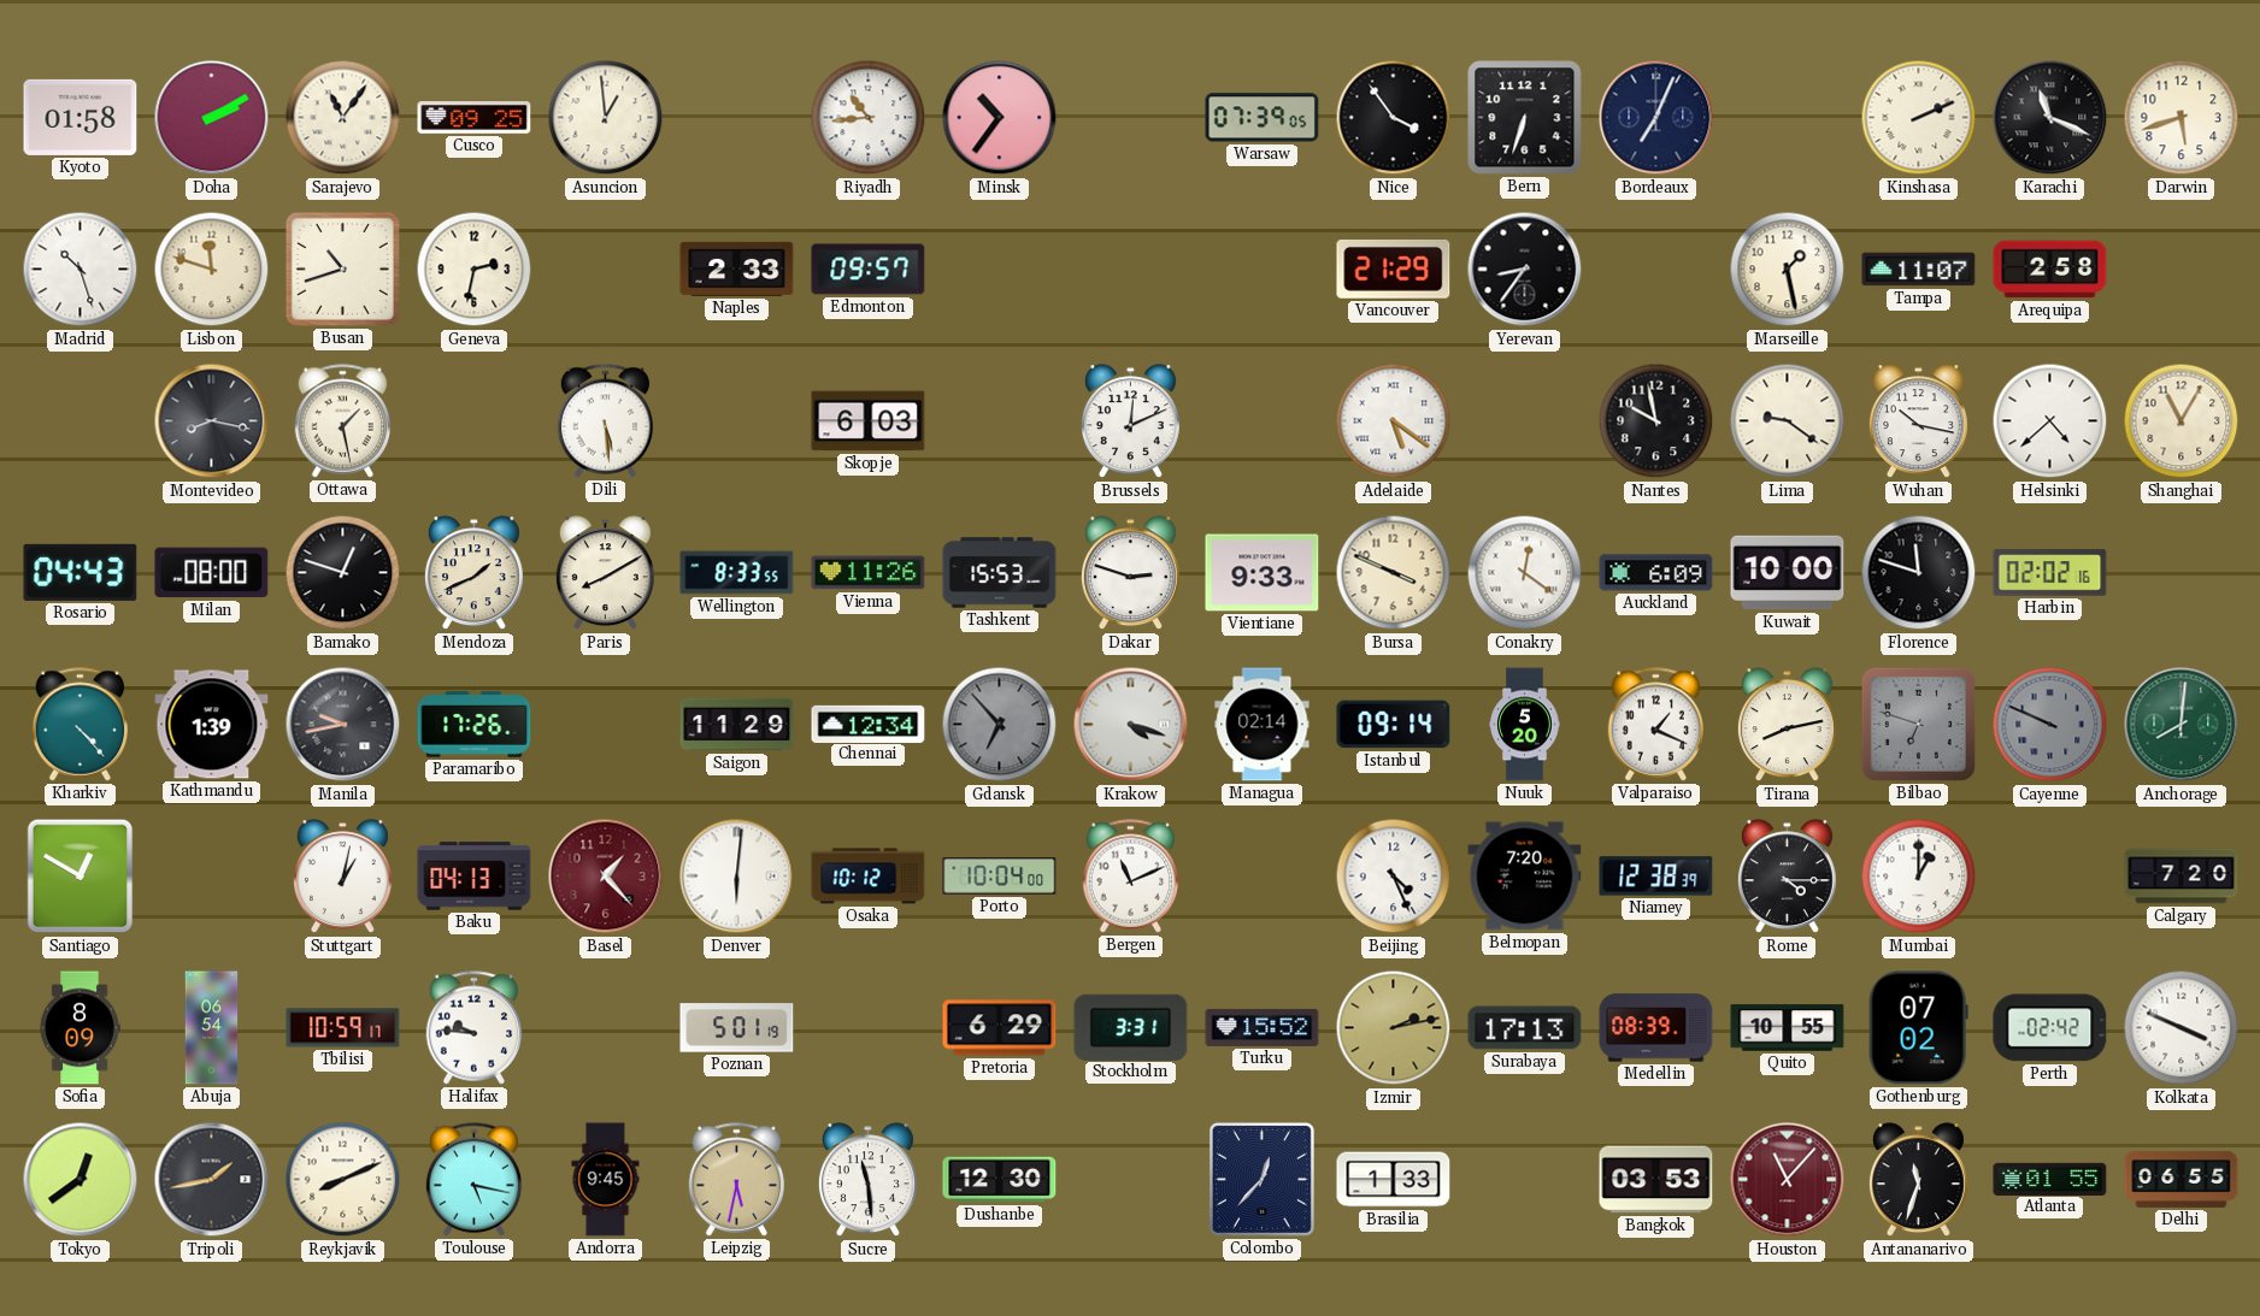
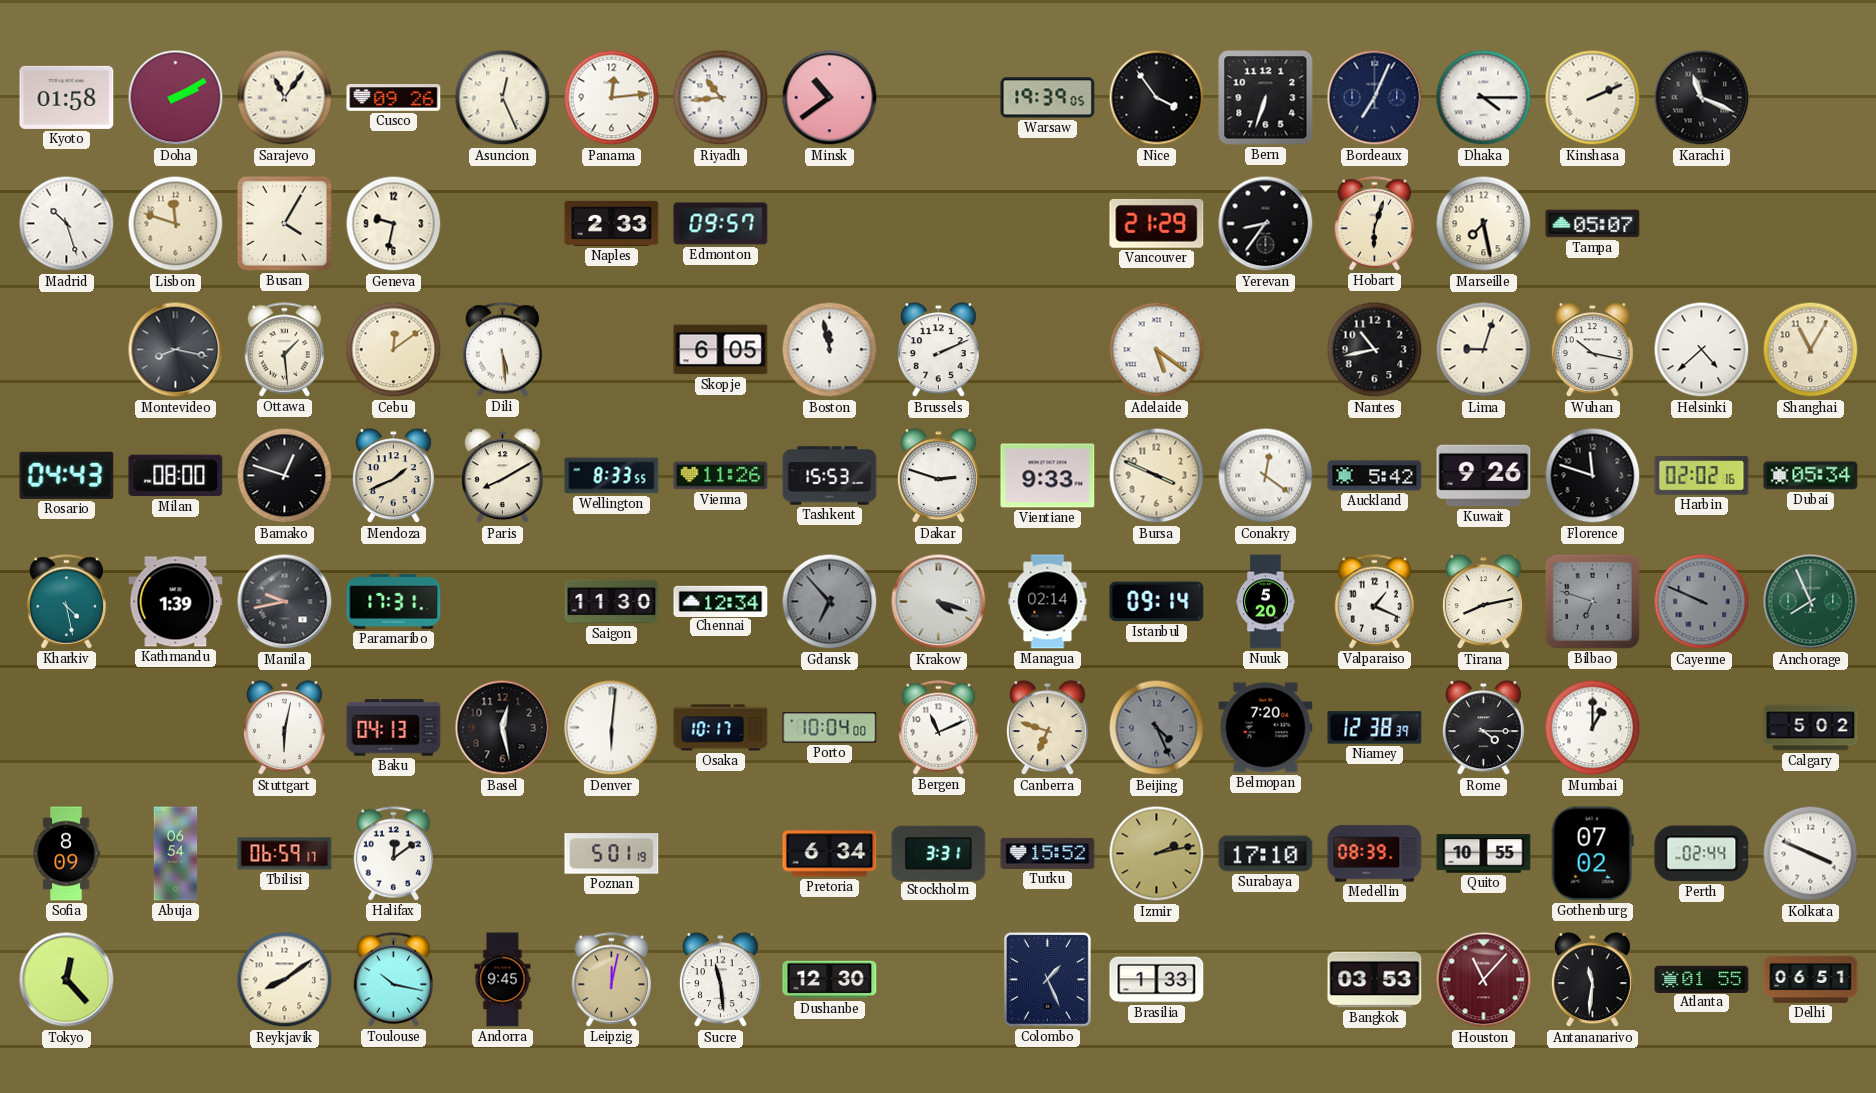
Cusco: 09:25 -> 09:26
Asuncion: 12:59 -> 12:26
Panama: none -> 12:14
Minsk: 10:36 -> 10:39
Warsaw: 07:39 -> 19:39
Dhaka: none -> 4:15
Darwin: 5:42 -> none
Busan: 10:42 -> 4:05
Geneva: 2:32 -> 9:32
Hobart: none -> 6:03
Marseille: 1:28 -> 7:28
Tampa: 11:07 -> 05:07
Arequipa: 2:58 -> none
Ottawa: 1:28 -> 1:29
Cebu: none -> 12:09
Skopje: 6:03 -> 6:05
Boston: none -> 11:58
Brussels: 12:11 -> 2:11
Nantes: 9:58 -> 10:43
Lima: 9:21 -> 9:03
Auckland: 6:09 -> 5:42
Kuwait: 10:00 -> 9:26
Dubai: none -> 05:34
Kharkiv: 4:23 -> 4:28
Paramaribo: 17:26 -> 17:31
Saigon: 11:29 -> 11:30
Anchorage: 8:01 -> 7:56
Santiago: 12:50 -> none
Stuttgart: 1:02 -> 6:02
Basel: 1:23 -> 12:28
Basel dial: burgundy -> black
Osaka: 10:12 -> 10:17
Canberra: none -> 6:48
Beijing dial: white -> grey
Calgary: 7:20 -> 5:02
Tbilisi: 10:59 -> 06:59
Halifax: 9:46 -> 12:09
Pretoria: 6:29 -> 6:34
Surabaya: 17:13 -> 17:10
Perth: 02:42 -> 02:44
Tokyo: 12:39 -> 12:23
Tripoli: 1:43 -> none
Reykjavik: 8:11 -> 8:09
Toulouse: 5:17 -> 10:17
Leipzig: 5:32 -> 12:02
Colombo: 12:37 -> 1:26
Antananarivo: 11:33 -> 11:31
Delhi: 06:55 -> 06:51
